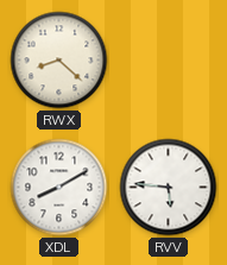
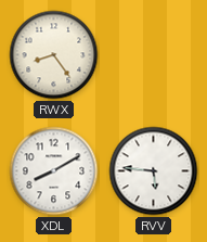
RWX: 8:22 -> 8:24
